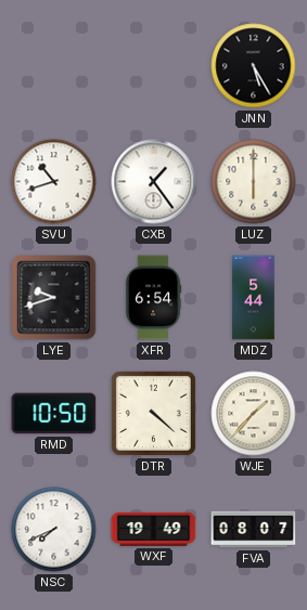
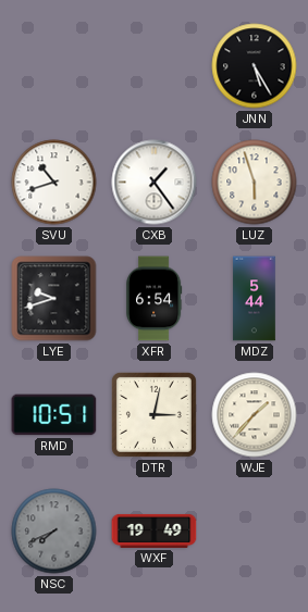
LUZ: 6:00 -> 5:57
RMD: 10:50 -> 10:51
DTR: 4:22 -> 3:02
NSC dial: white -> grey
FVA: 08:07 -> none
